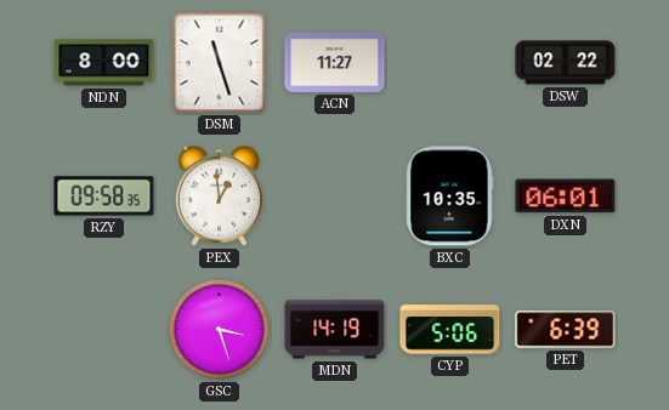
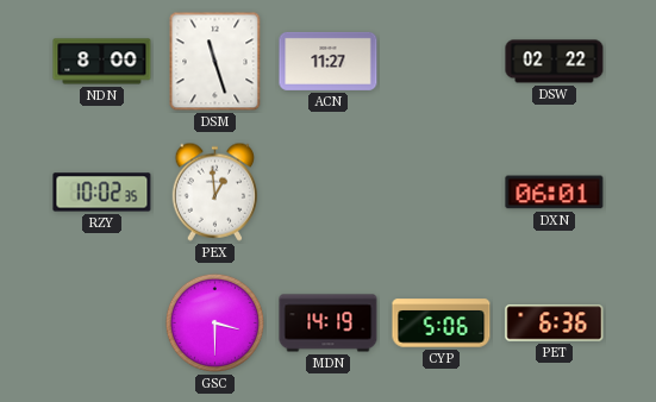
RZY: 09:58 -> 10:02
BXC: 10:35 -> none
GSC: 3:27 -> 3:30
PET: 6:39 -> 6:36
